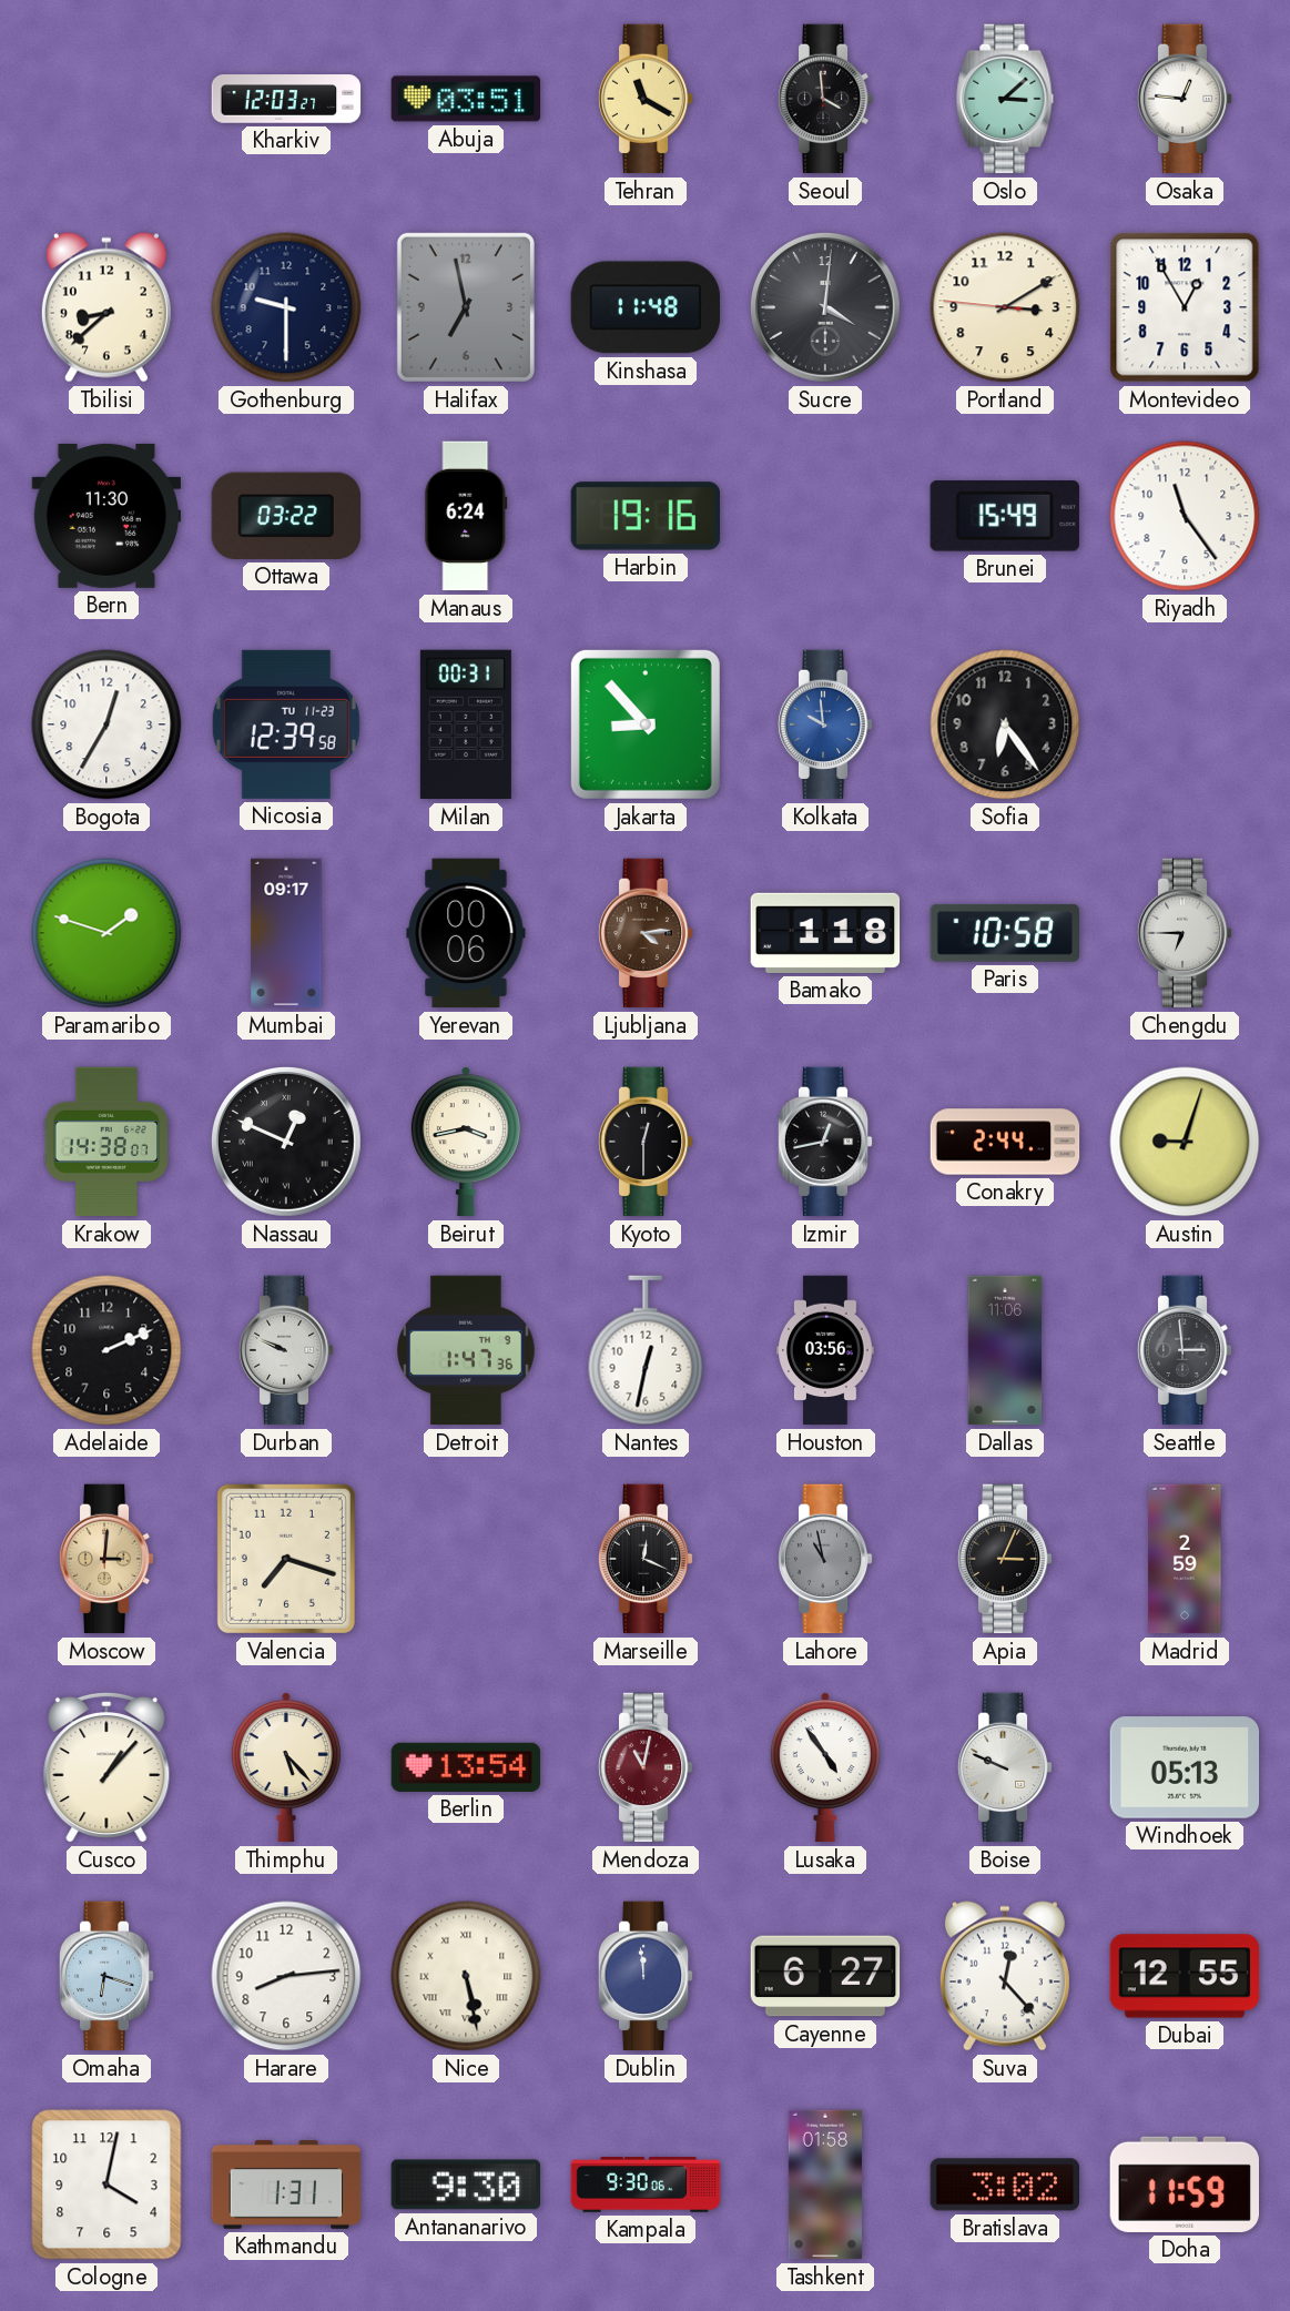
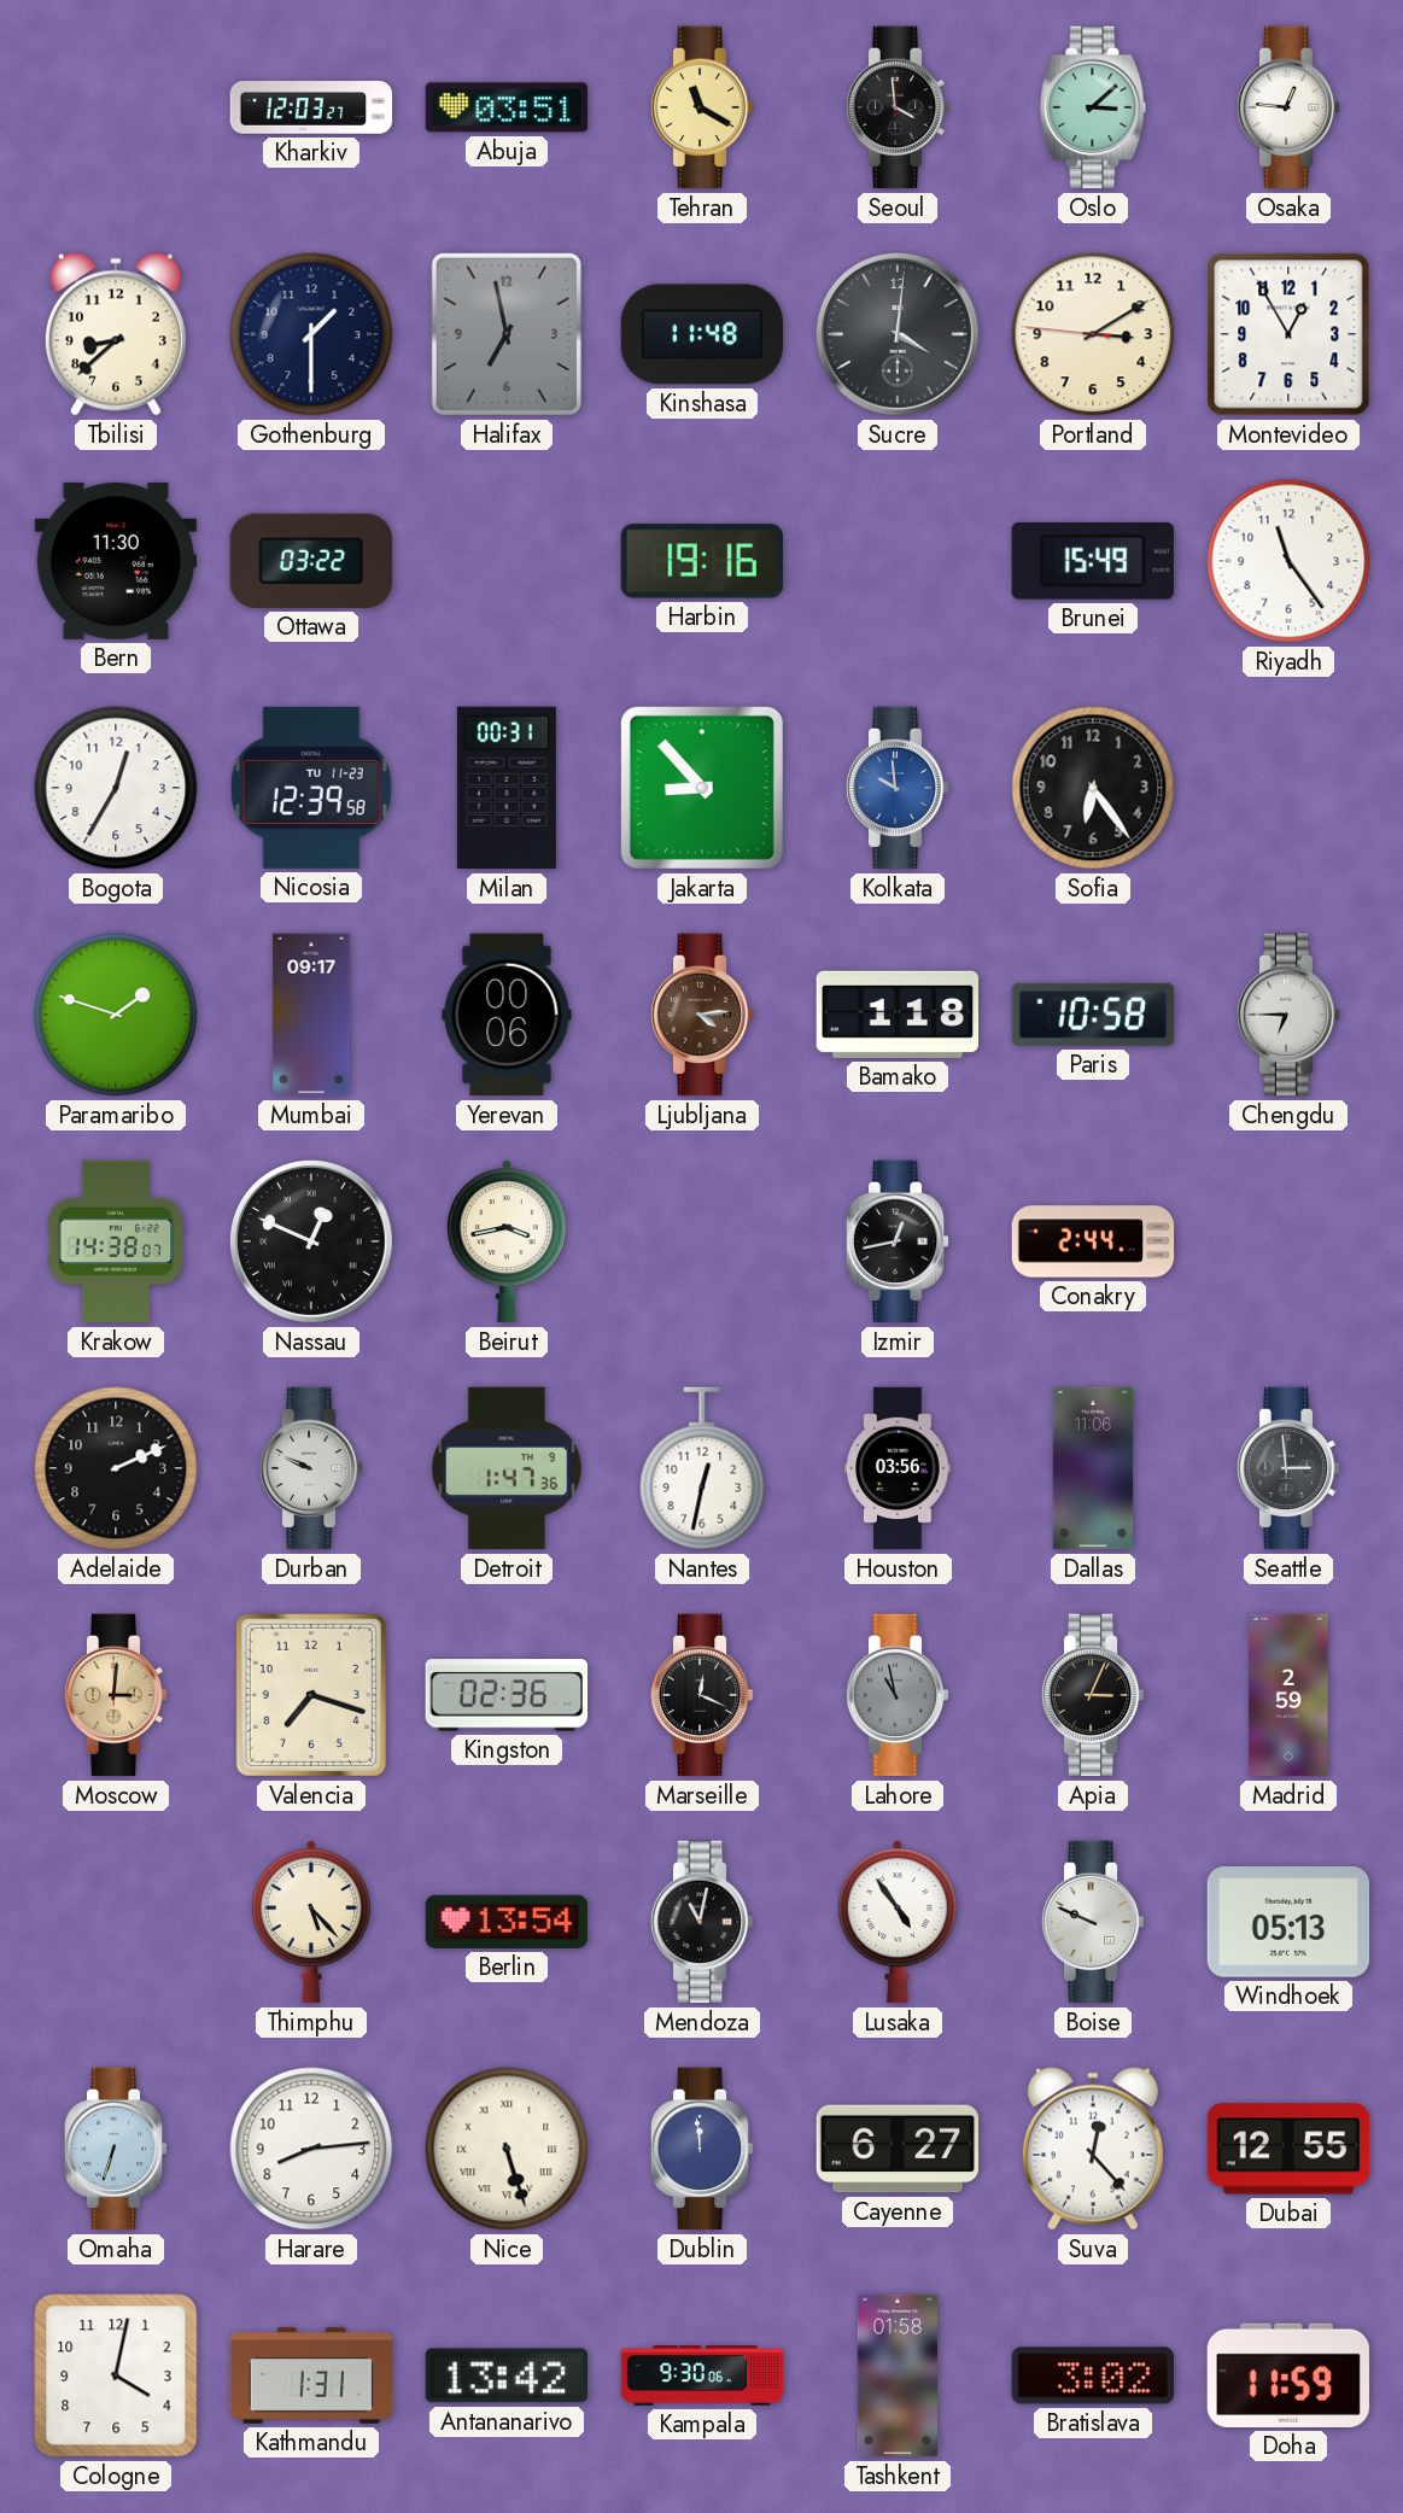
Gothenburg: 9:30 -> 1:30
Manaus: 6:24 -> none
Kyoto: 12:30 -> none
Austin: 9:03 -> none
Kingston: none -> 02:36
Cusco: 1:07 -> none
Mendoza dial: burgundy -> black
Omaha: 6:18 -> 6:33
Nice: 5:28 -> 5:27
Antananarivo: 9:30 -> 13:42
